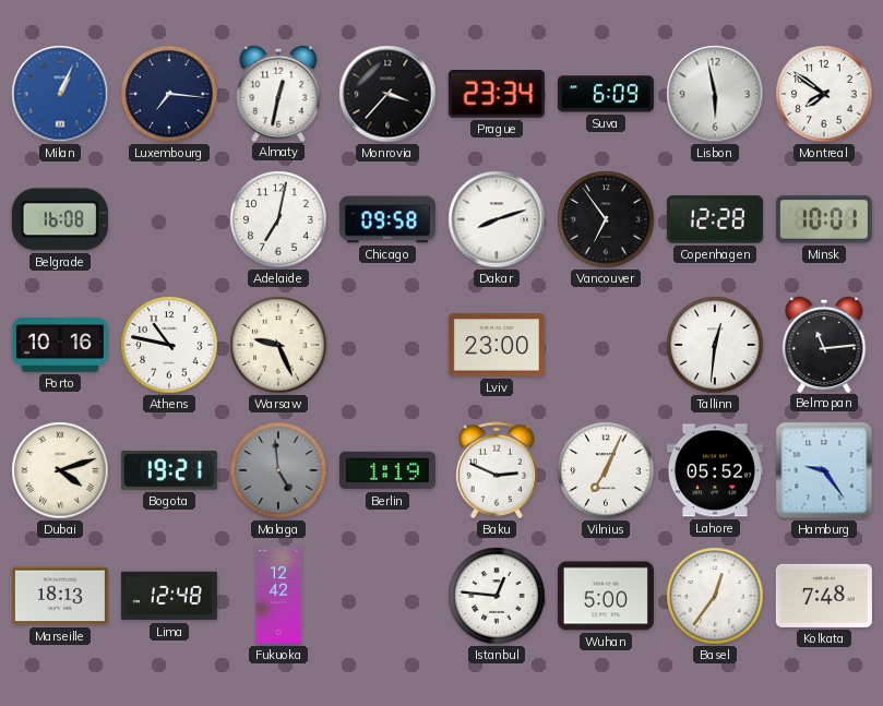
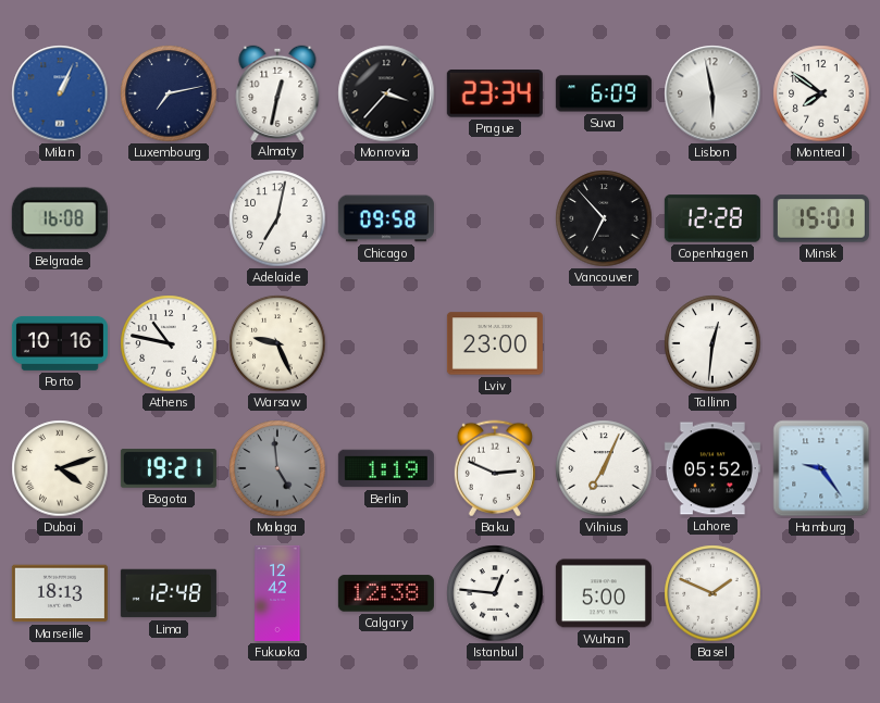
Luxembourg: 7:16 -> 7:13
Dakar: 8:12 -> none
Vancouver: 6:54 -> 6:53
Minsk: 10:01 -> 15:01
Belmopan: 11:14 -> none
Calgary: none -> 12:38
Basel: 12:36 -> 1:49
Kolkata: 7:48 -> none
